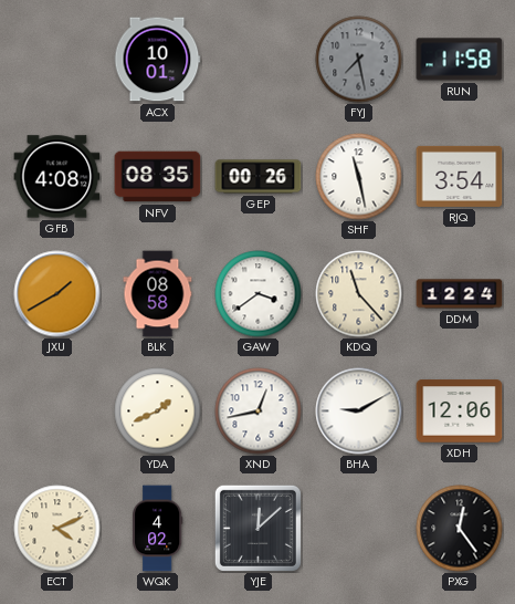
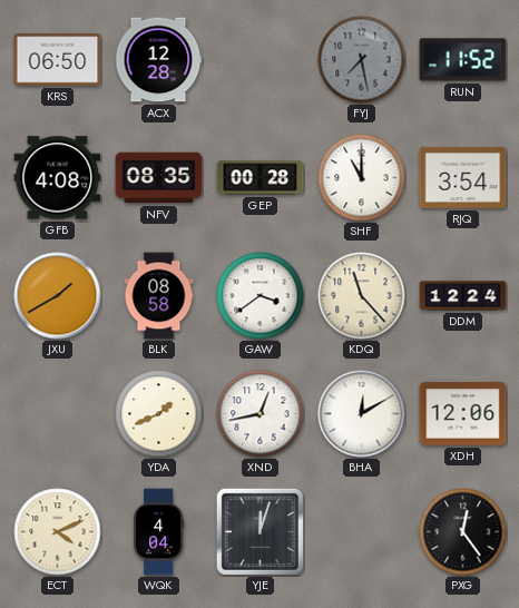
KRS: none -> 06:50
ACX: 10:01 -> 12:28
RUN: 11:58 -> 11:52
GEP: 00:26 -> 00:28
SHF: 11:28 -> 11:00
BHA: 9:10 -> 12:10
WQK: 4:02 -> 4:04
YJE: 12:08 -> 12:03
